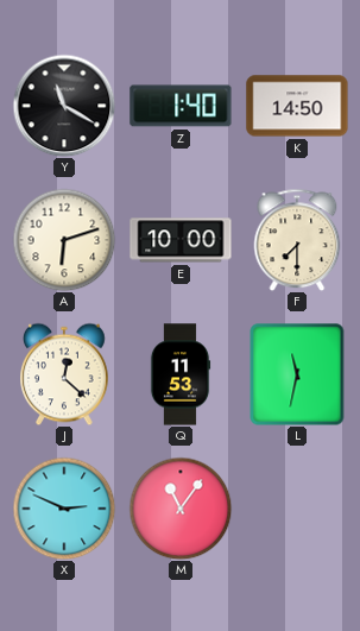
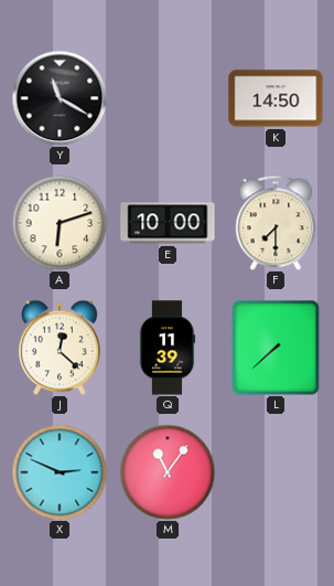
Z: 1:40 -> none
Q: 11:53 -> 11:39
L: 11:32 -> 7:38
